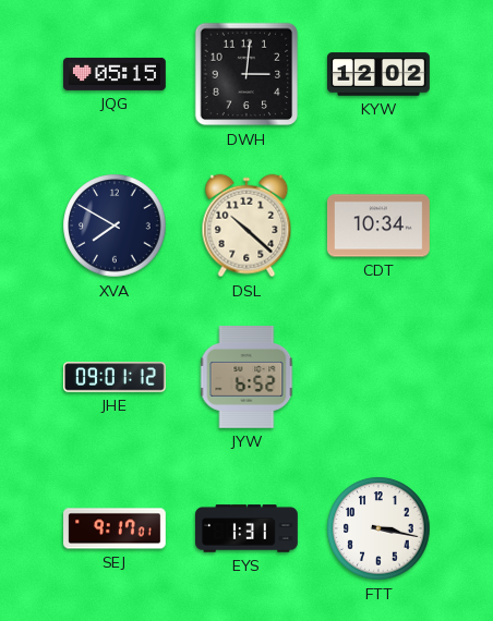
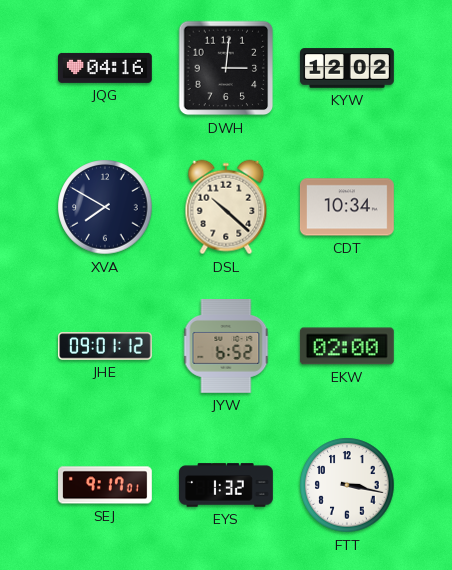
JQG: 05:15 -> 04:16
EKW: none -> 02:00
EYS: 1:31 -> 1:32
